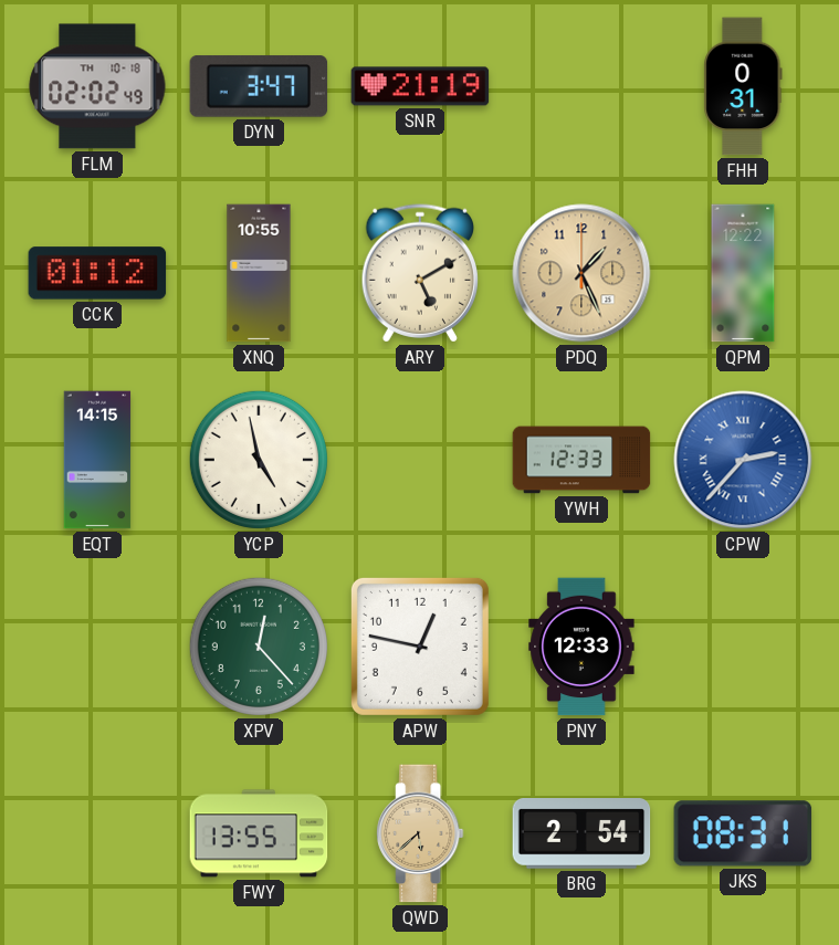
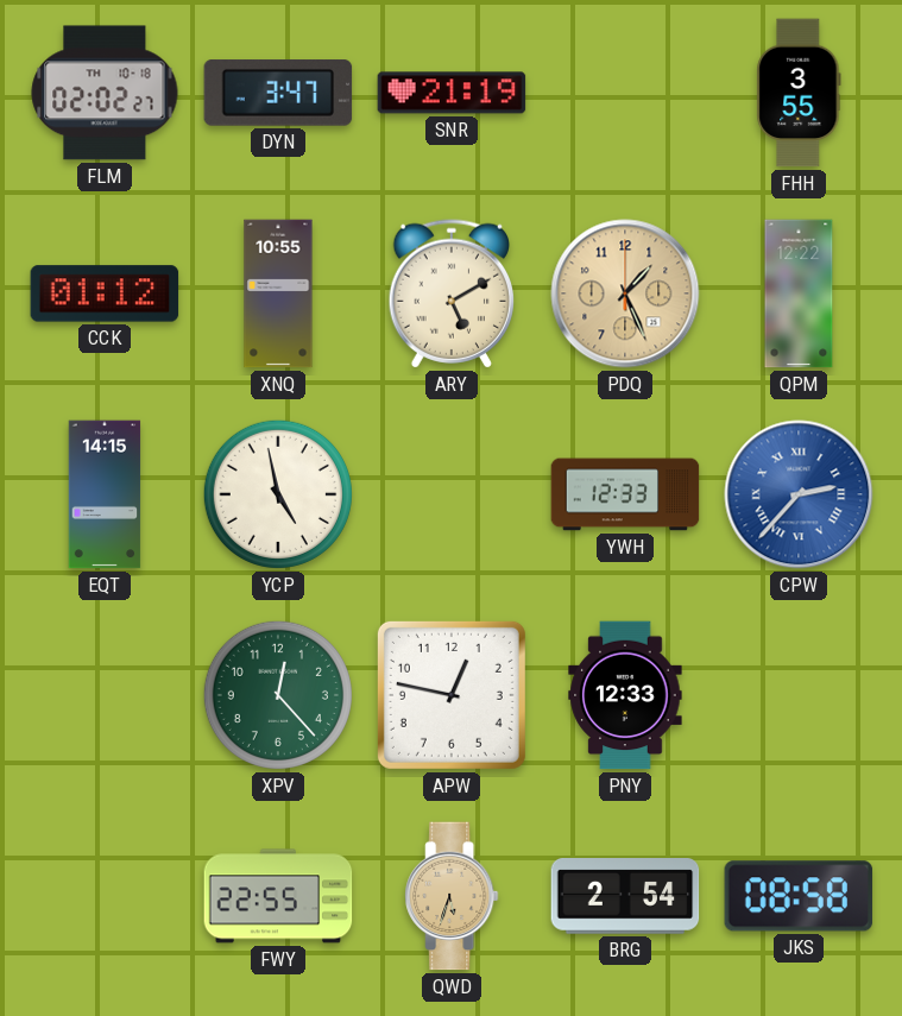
FLM: 02:02:49 -> 02:02:27
FHH: 0:31 -> 3:55
FWY: 13:55 -> 22:55
QWD: 5:38 -> 5:33
JKS: 08:31 -> 08:58
